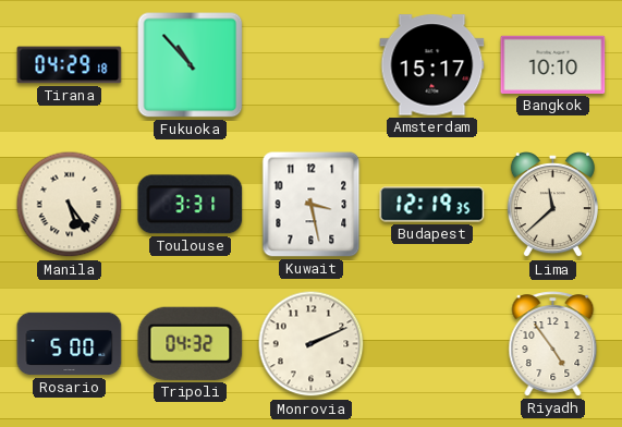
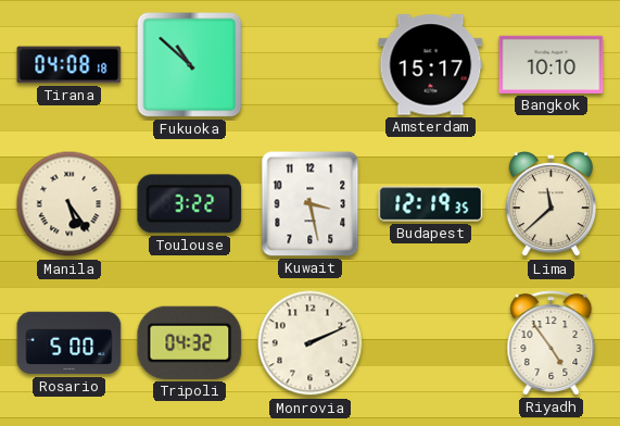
Tirana: 04:29 -> 04:08
Fukuoka: 10:53 -> 10:52
Toulouse: 3:31 -> 3:22
